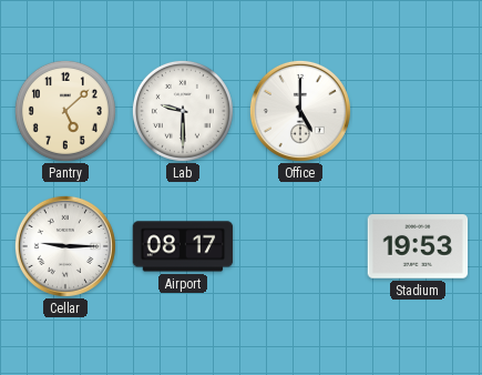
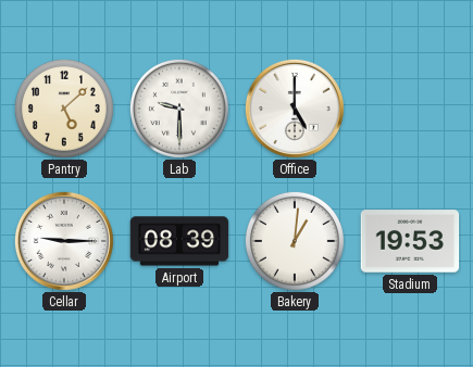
Airport: 08:17 -> 08:39
Bakery: none -> 1:01
